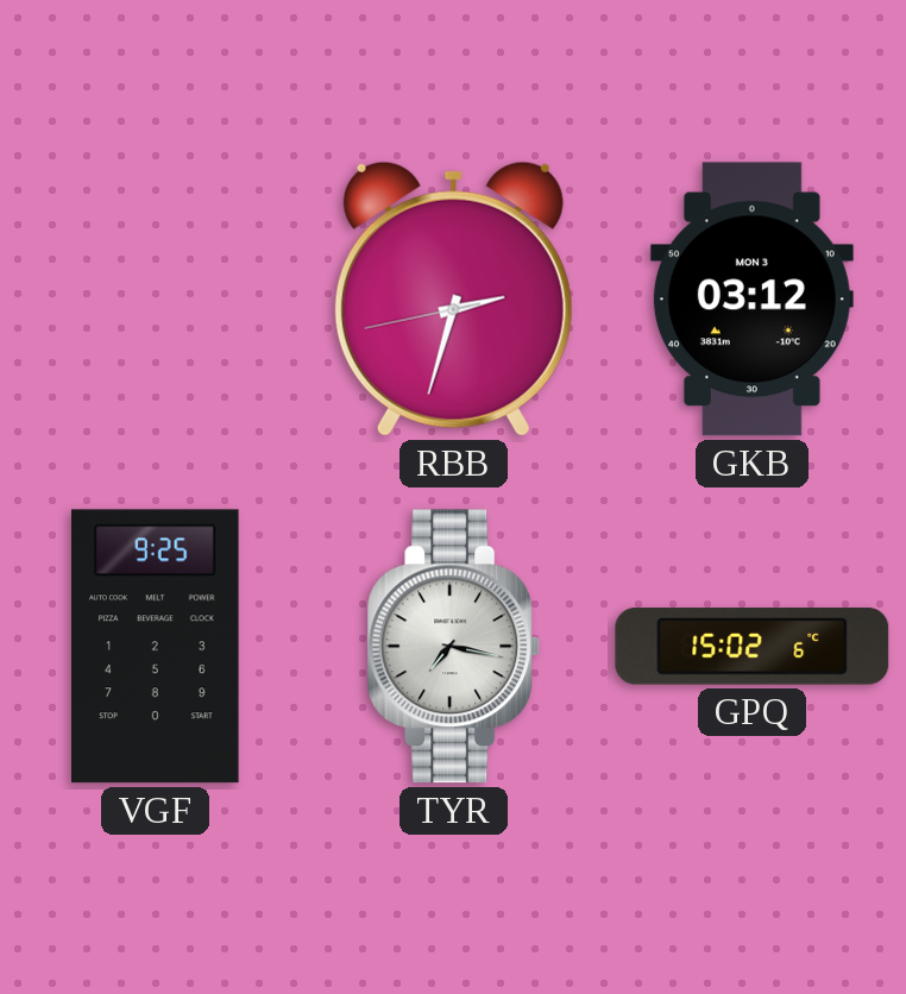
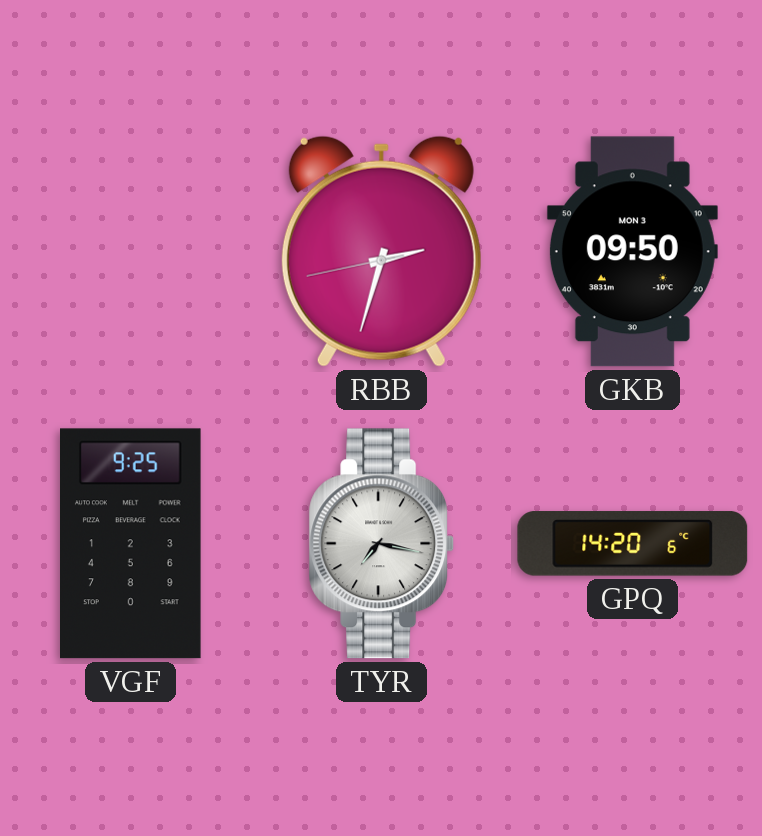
GKB: 03:12 -> 09:50
GPQ: 15:02 -> 14:20
